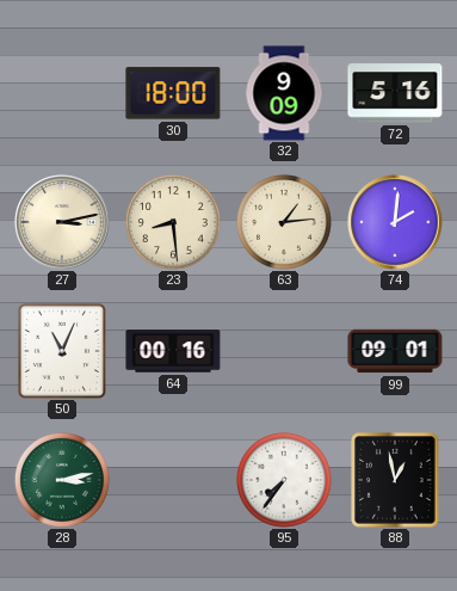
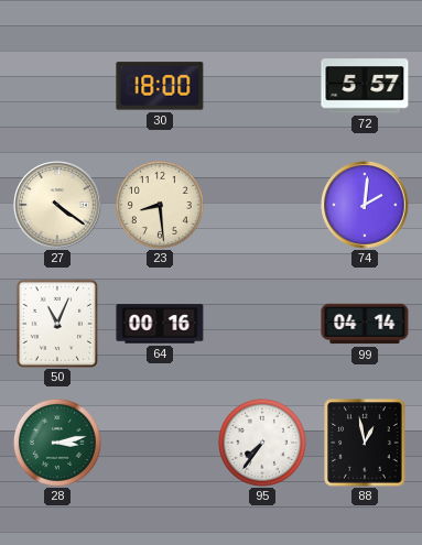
32: 9:09 -> none
72: 5:16 -> 5:57
27: 3:13 -> 4:21
63: 1:14 -> none
99: 09:01 -> 04:14
